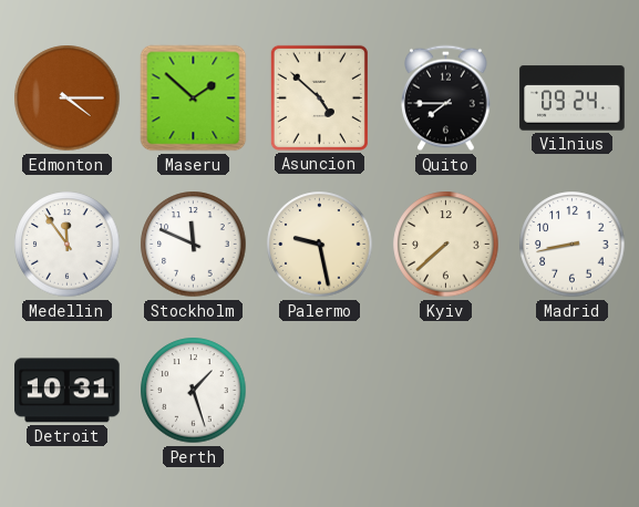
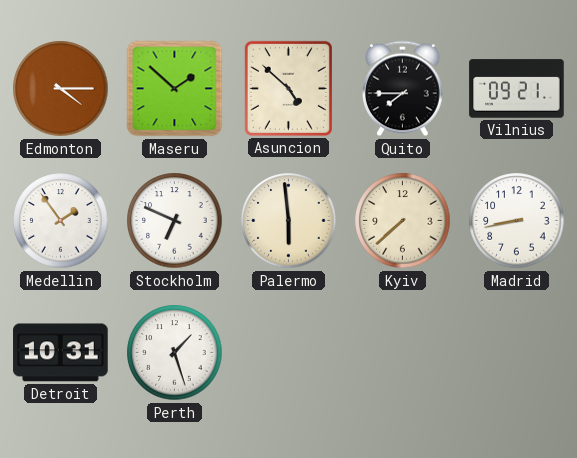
Vilnius: 09:24 -> 09:21
Medellin: 11:54 -> 1:54
Stockholm: 11:49 -> 6:49
Palermo: 9:28 -> 5:59
